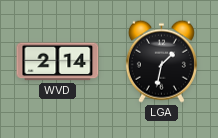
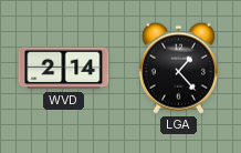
LGA: 1:32 -> 1:23
